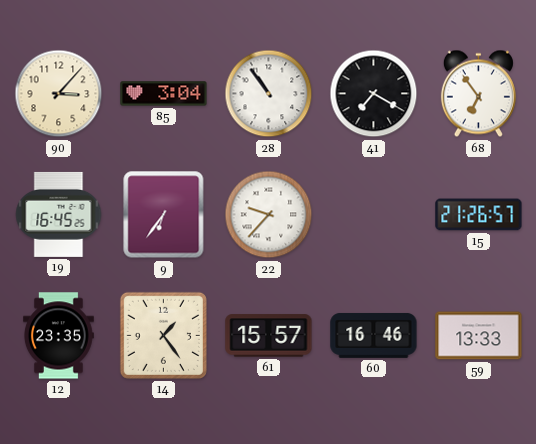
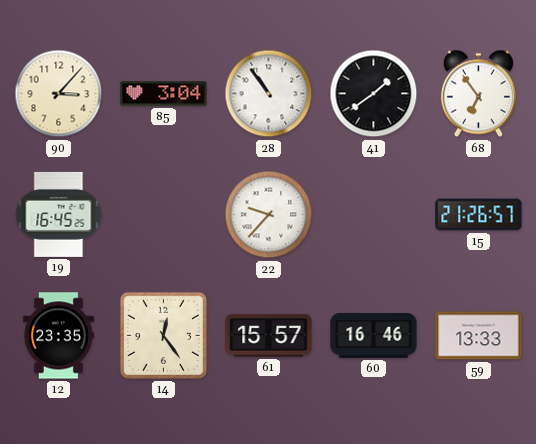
41: 7:20 -> 1:39
9: 6:36 -> none
14: 1:24 -> 12:24
